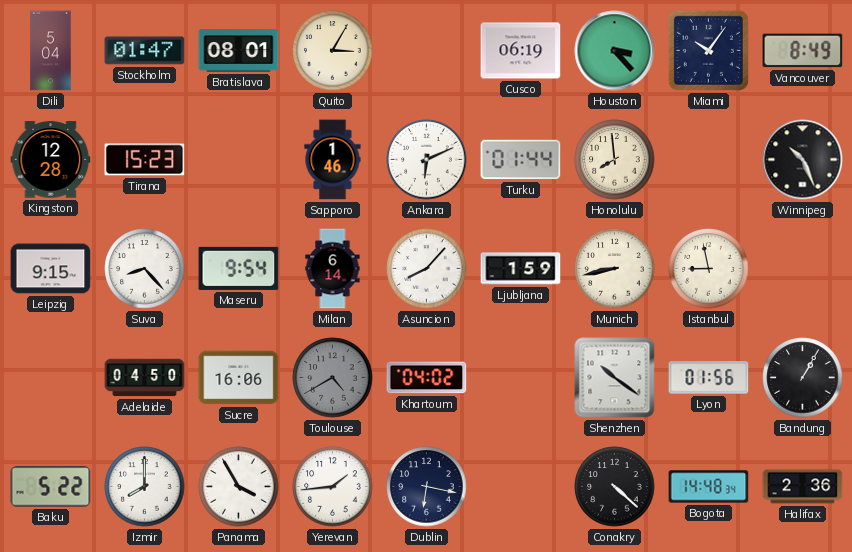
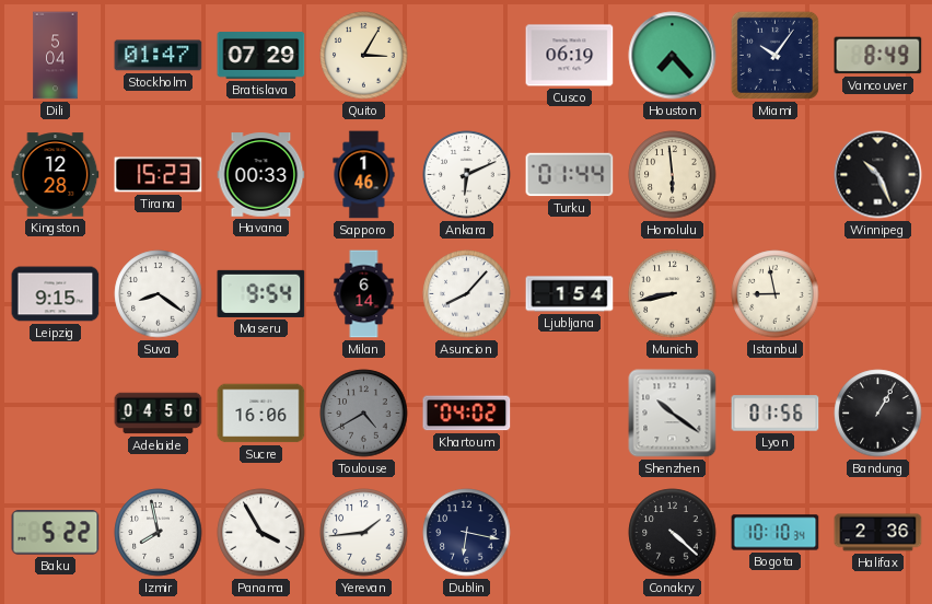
Bratislava: 08:01 -> 07:29
Houston: 3:23 -> 7:23
Havana: none -> 00:33
Honolulu: 7:59 -> 5:59
Suva: 8:23 -> 8:21
Ljubljana: 1:59 -> 1:54
Izmir: 8:00 -> 7:58
Bogota: 14:48 -> 10:10
